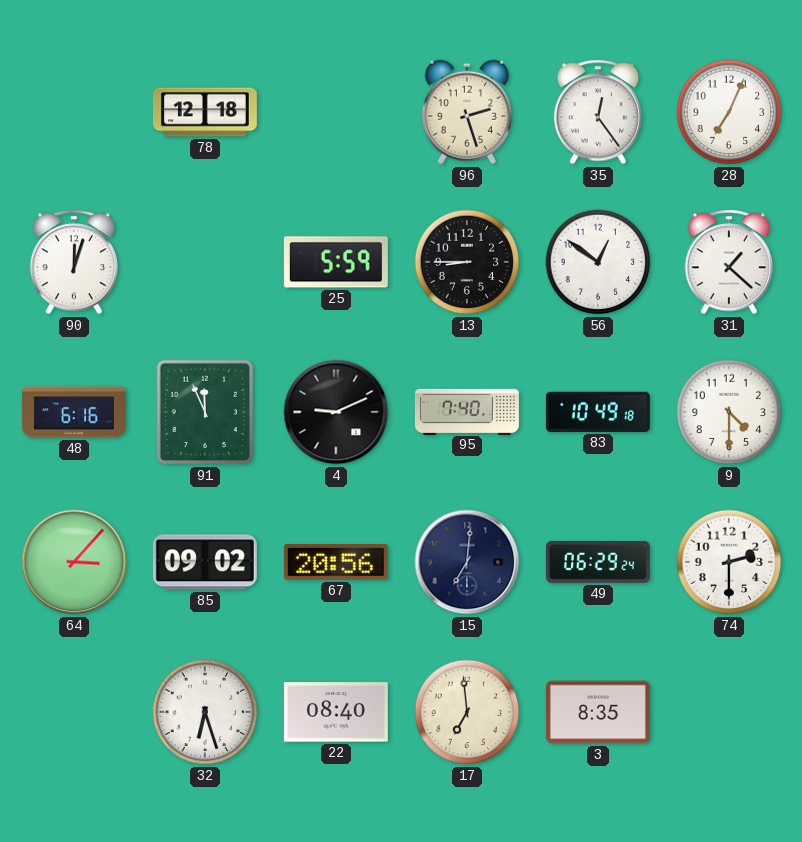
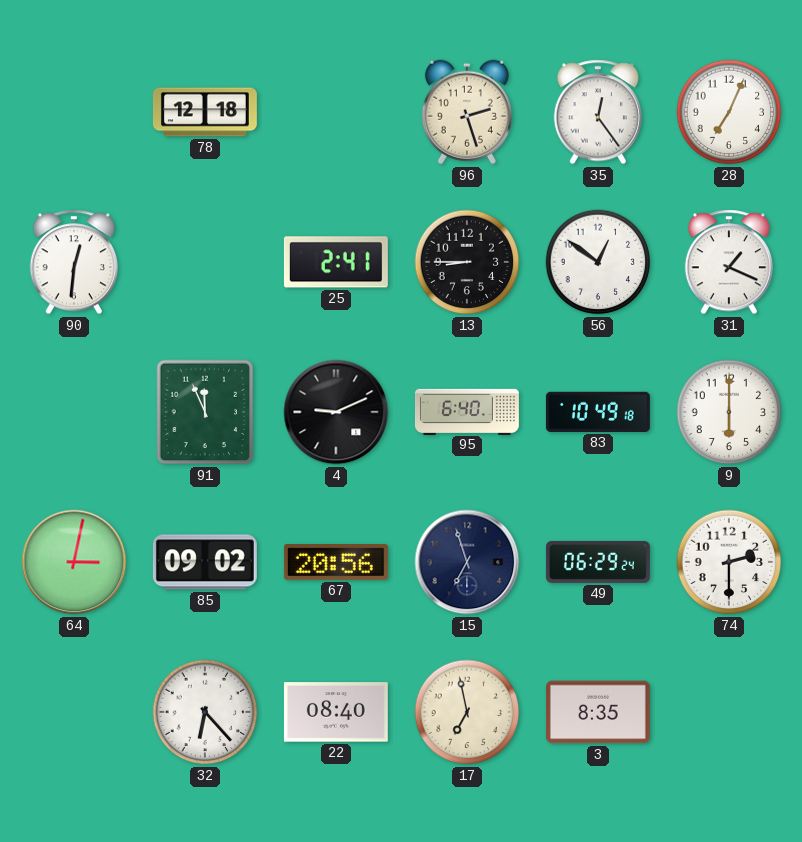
90: 12:03 -> 12:31
25: 5:59 -> 2:41
31: 1:22 -> 1:19
48: 6:16 -> none
95: 7:40 -> 6:40
9: 4:30 -> 6:00
64: 3:07 -> 3:02
15: 7:01 -> 6:57
32: 6:27 -> 6:23
17: 6:59 -> 6:58
